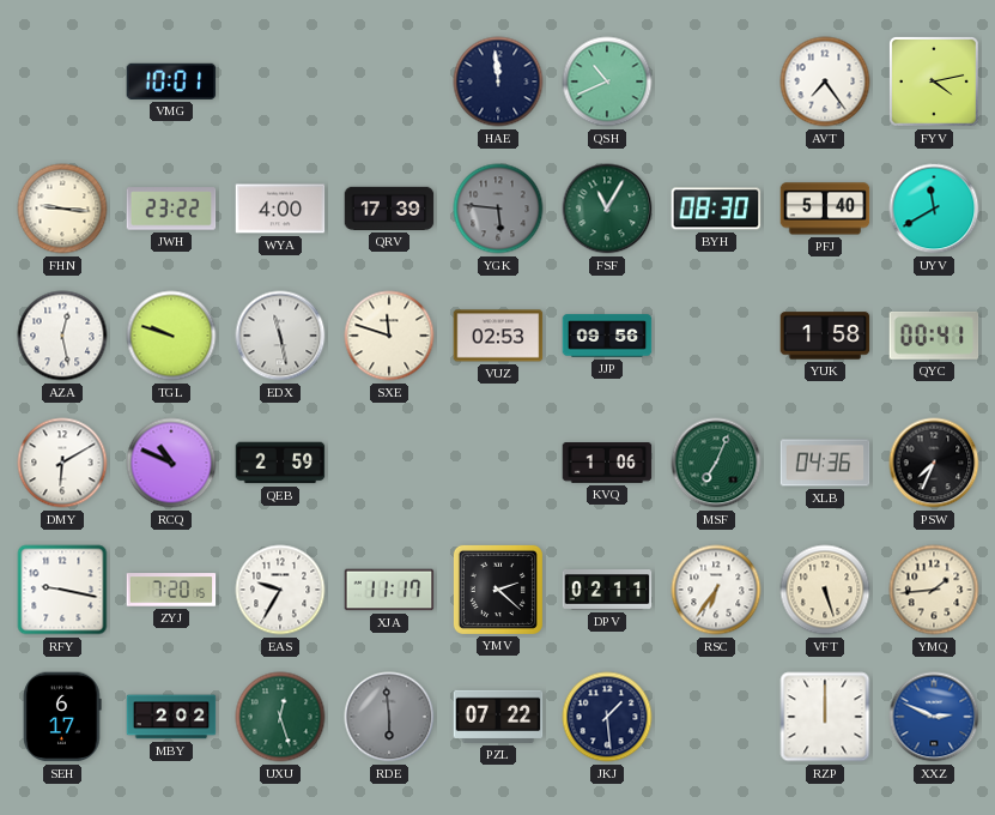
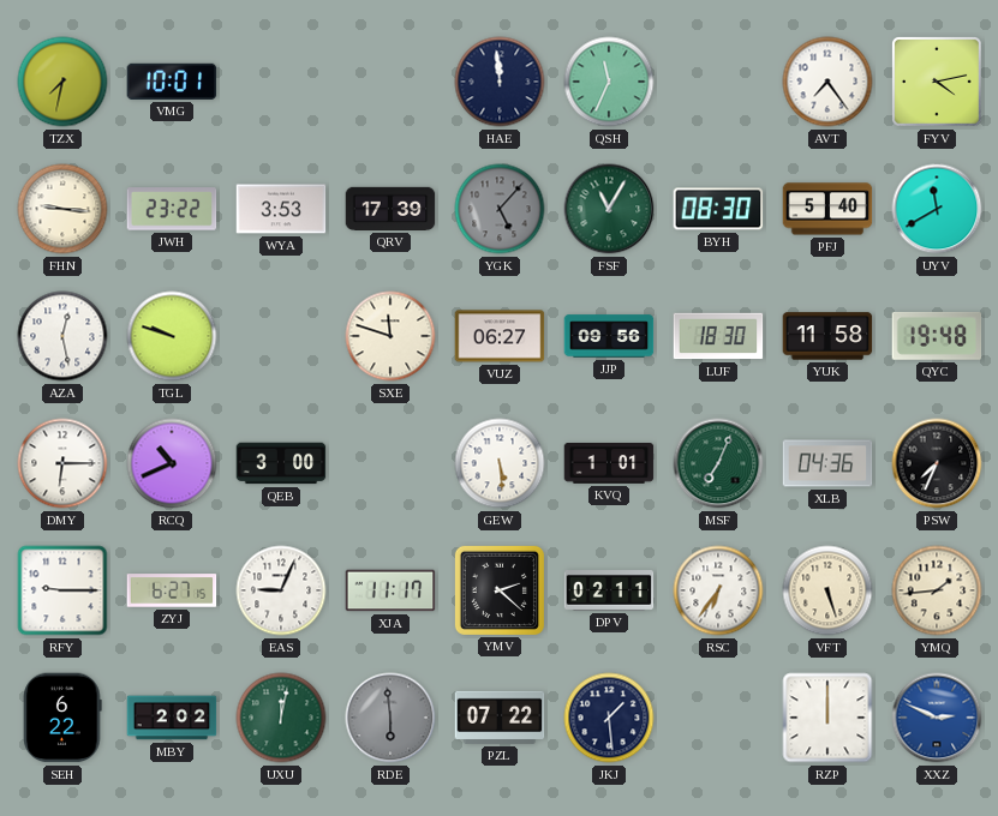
TZX: none -> 7:32
QSH: 10:41 -> 11:34
WYA: 4:00 -> 3:53
YGK: 5:46 -> 5:07
EDX: 11:28 -> none
VUZ: 02:53 -> 06:27
LUF: none -> 18:30
YUK: 1:58 -> 11:58
QYC: 00:41 -> 19:48
DMY: 6:10 -> 6:15
RCQ: 10:49 -> 10:41
QEB: 2:59 -> 3:00
GEW: none -> 5:29
KVQ: 1:06 -> 1:01
RFY: 9:17 -> 9:15
ZYJ: 7:20 -> 6:27
EAS: 9:35 -> 9:04
SEH: 6:17 -> 6:22
UXU: 12:27 -> 12:02
